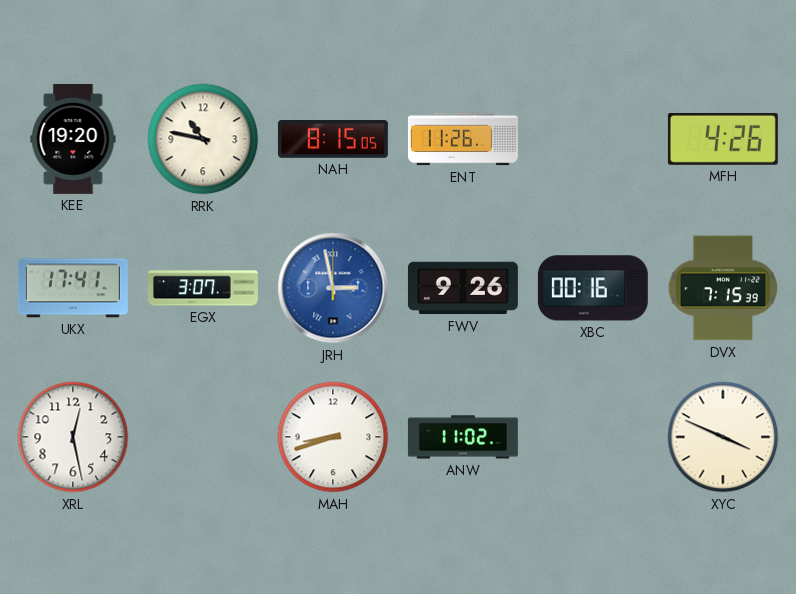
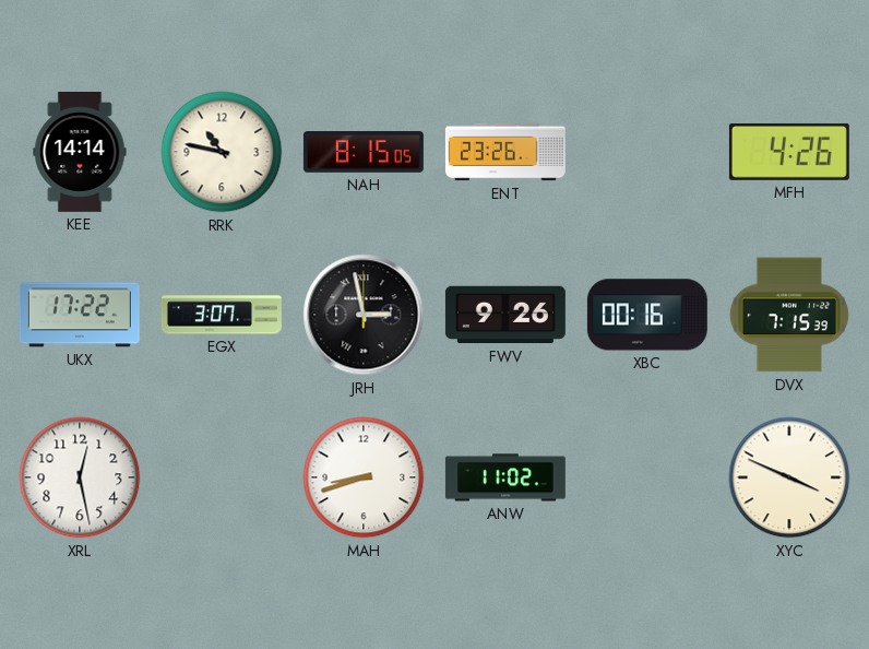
KEE: 19:20 -> 14:14
ENT: 11:26 -> 23:26
UKX: 17:41 -> 17:22
JRH dial: blue -> black
